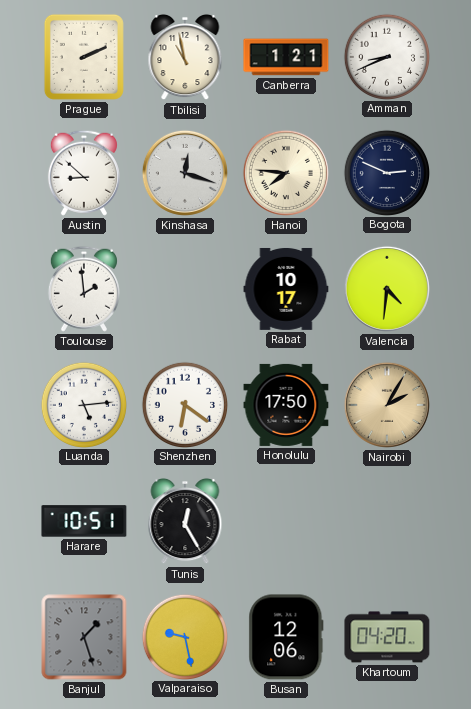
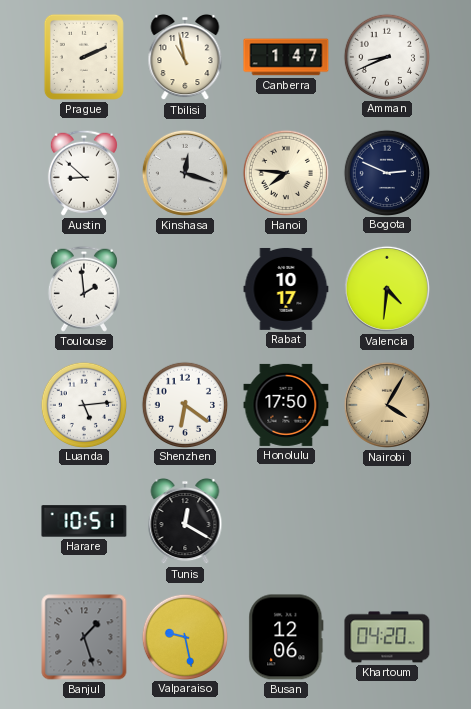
Canberra: 1:21 -> 1:47
Nairobi: 2:05 -> 4:05
Tunis: 12:25 -> 12:20
